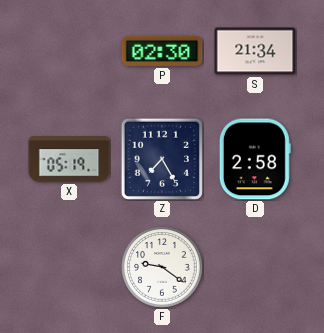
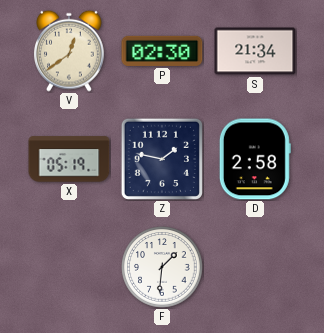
V: none -> 12:39
Z: 7:25 -> 1:47
F: 9:21 -> 1:31
